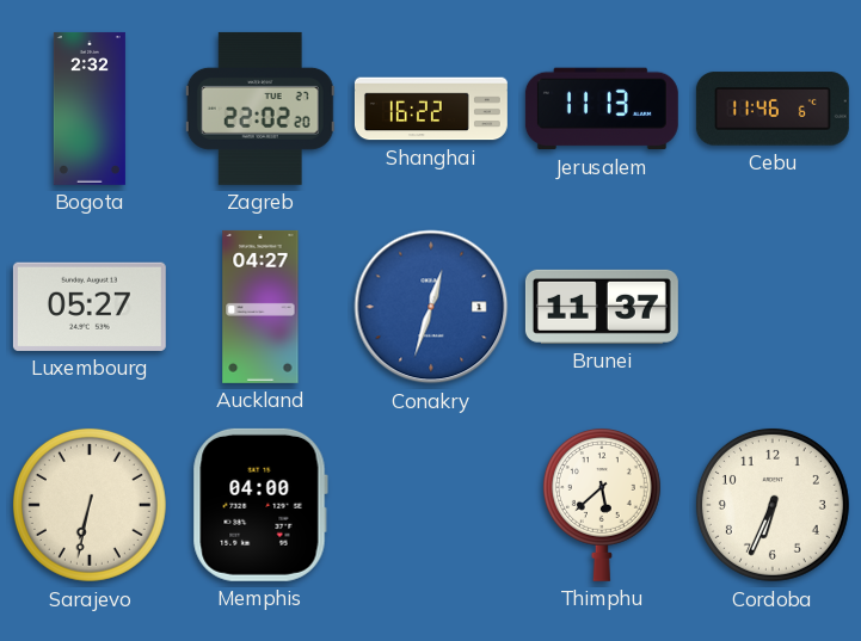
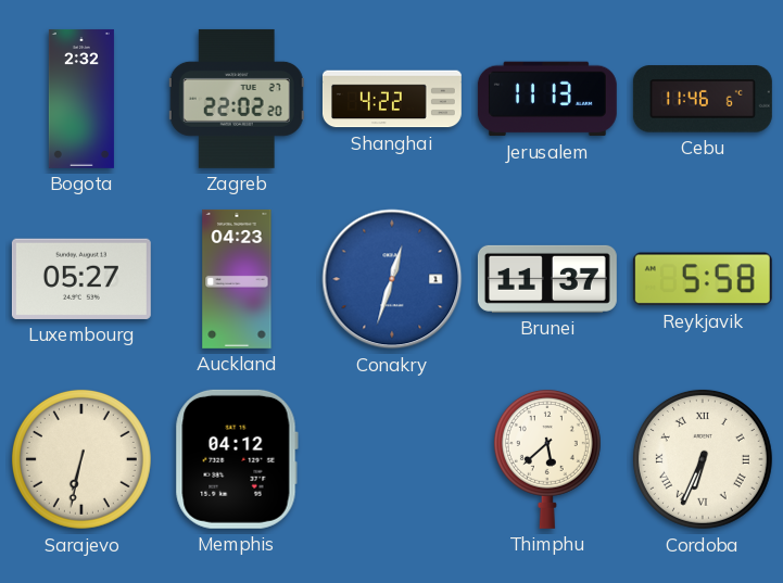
Shanghai: 16:22 -> 4:22
Auckland: 04:27 -> 04:23
Reykjavik: none -> 5:58
Memphis: 04:00 -> 04:12
Cordoba numerals: Arabic -> Roman
